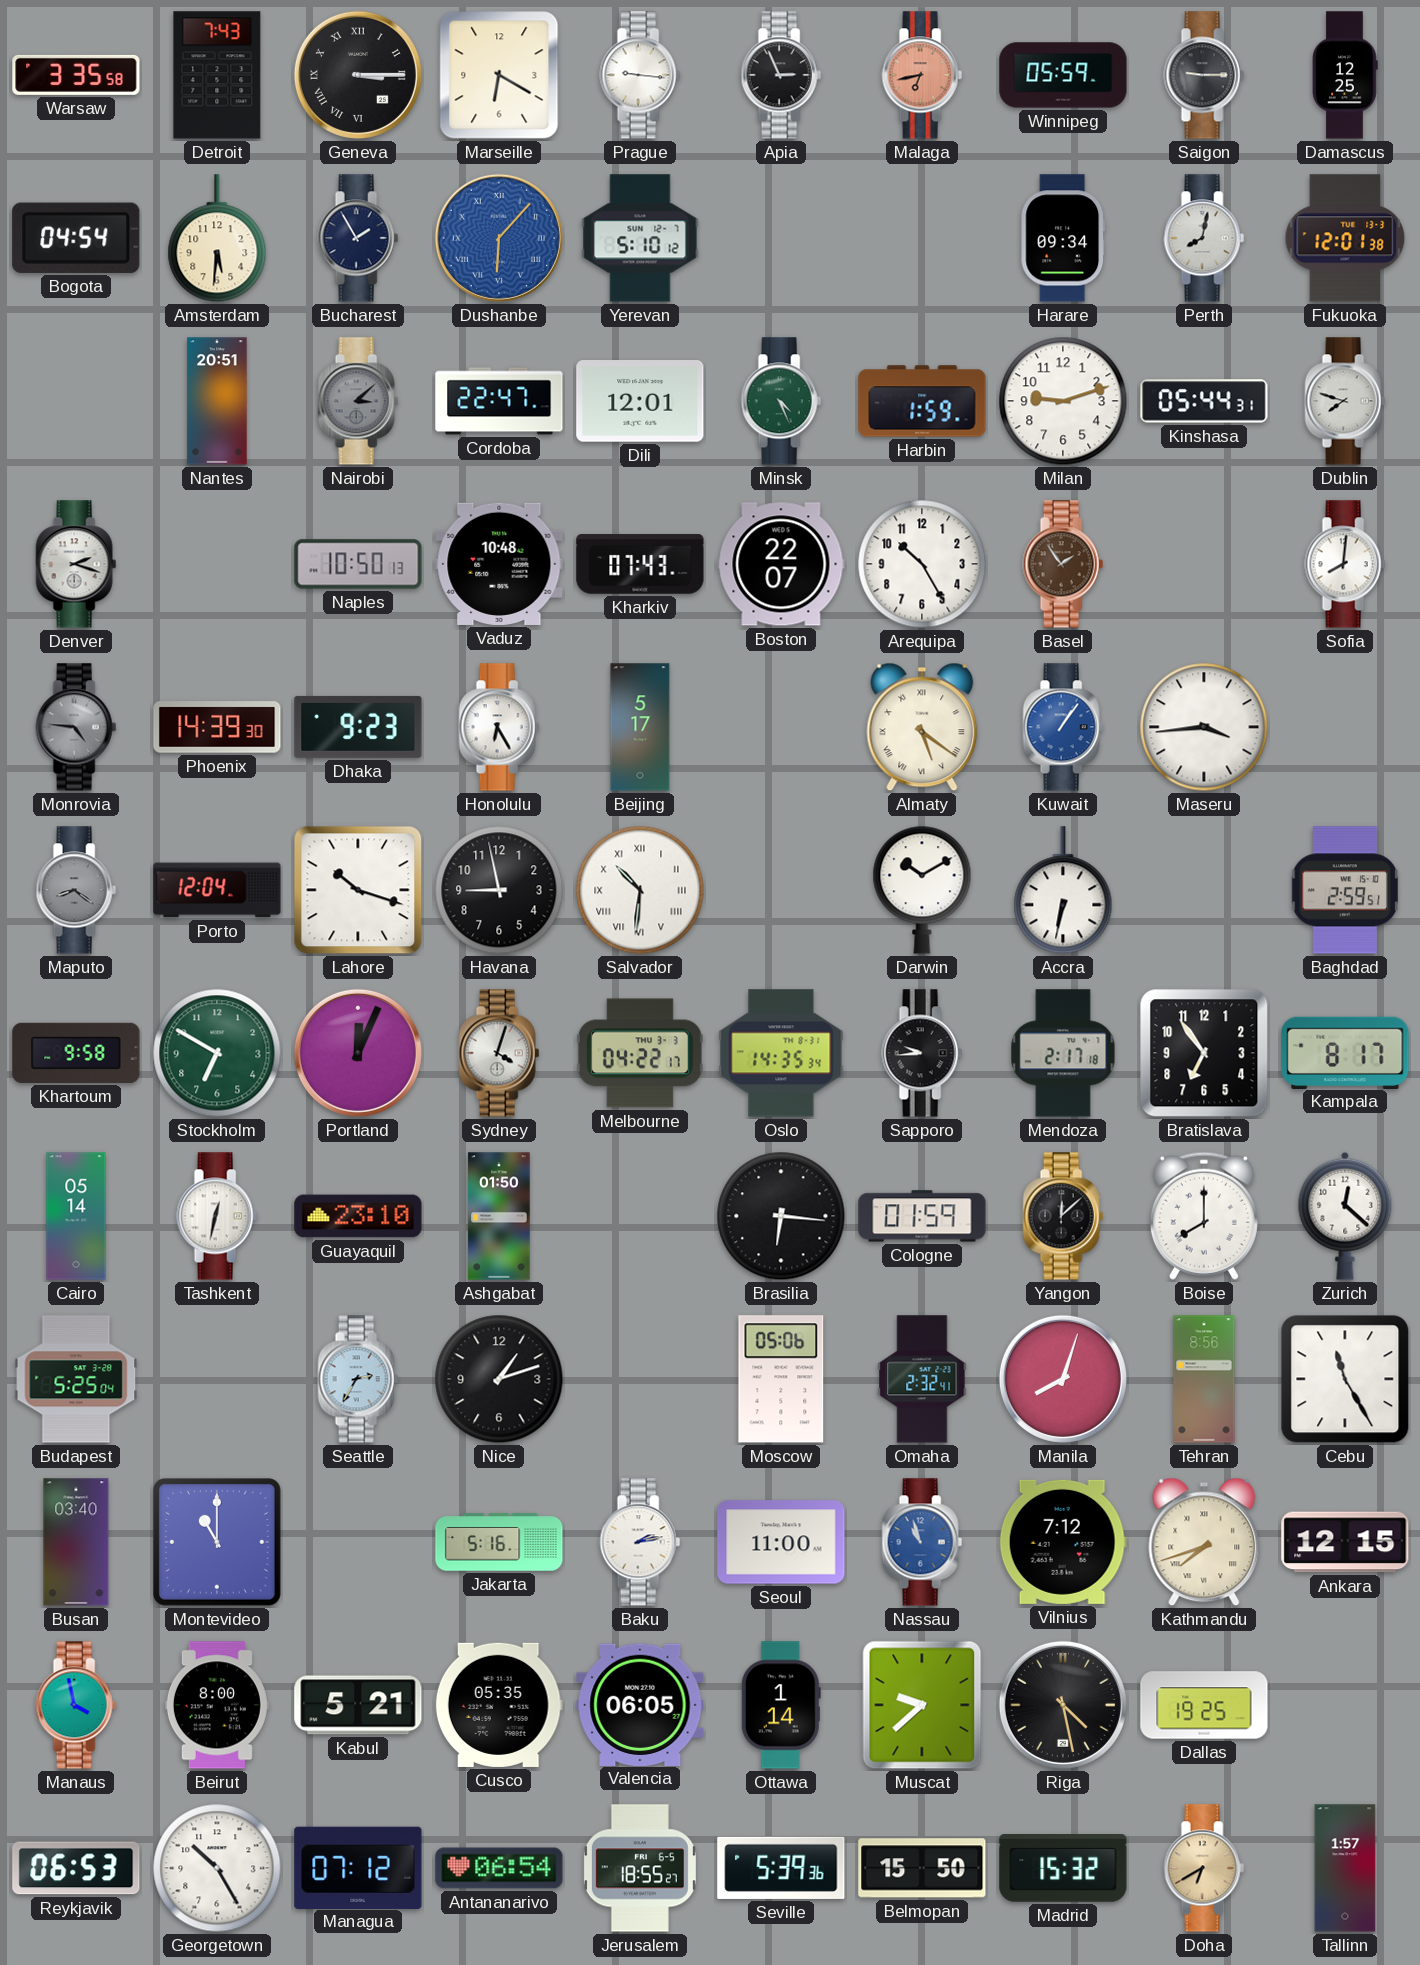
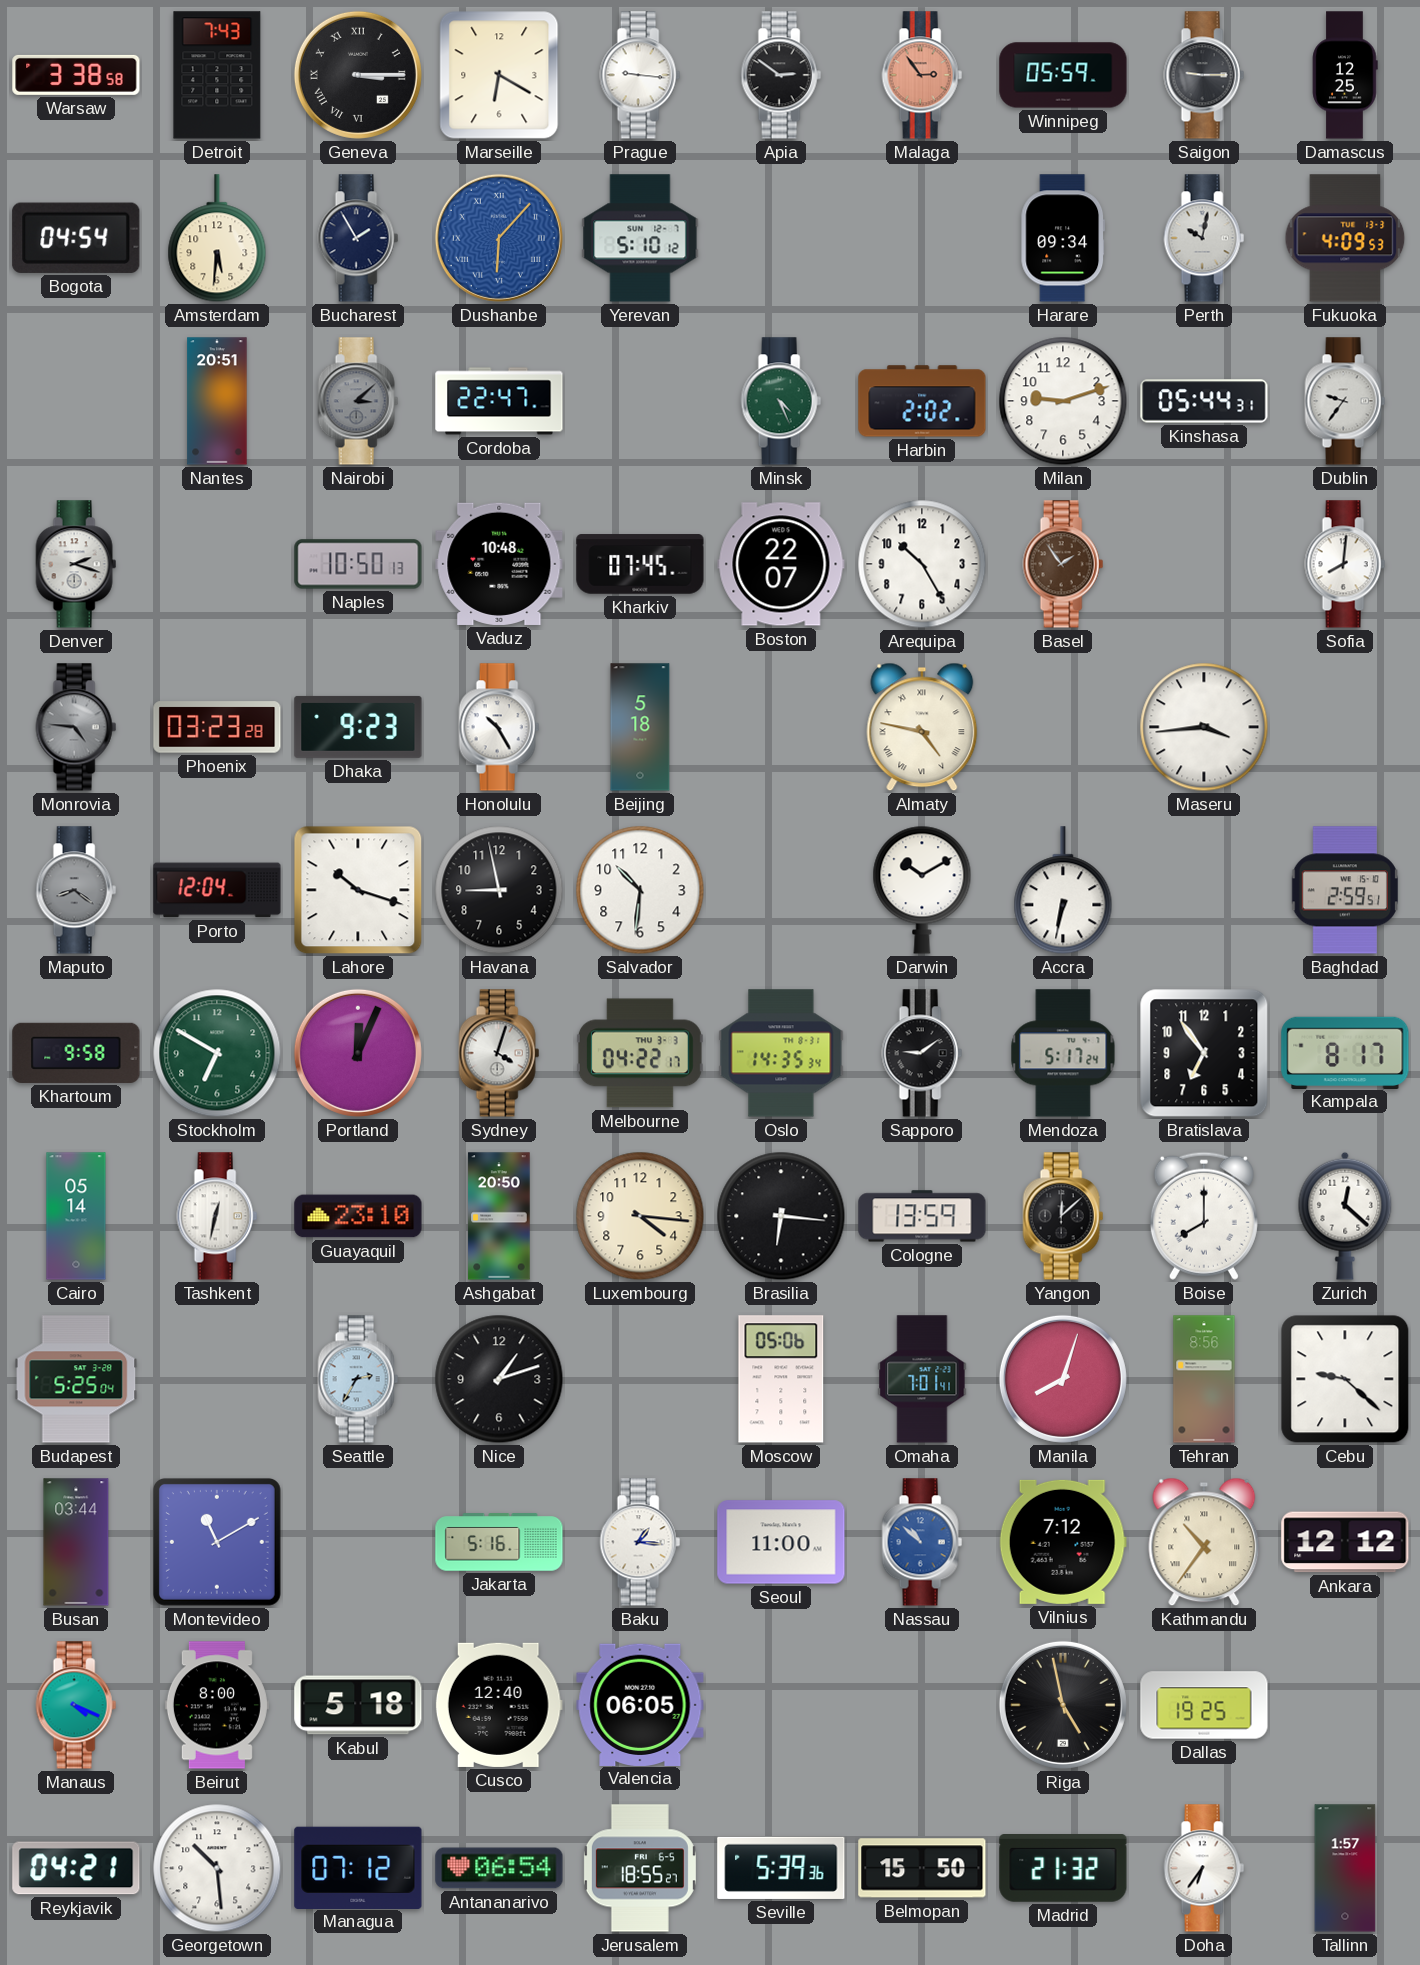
Warsaw: 3:35 -> 3:38
Apia: 2:56 -> 2:51
Malaga: 6:43 -> 2:54
Perth: 8:02 -> 10:02
Fukuoka: 12:01 -> 4:09
Dili: 12:01 -> none
Harbin: 1:59 -> 2:02
Dublin: 7:48 -> 9:36
Kharkiv: 07:43 -> 07:45
Phoenix: 14:39 -> 03:23
Honolulu: 6:25 -> 10:25
Beijing: 5:17 -> 5:18
Almaty: 5:21 -> 4:47
Kuwait: 1:06 -> none
Salvador numerals: Roman -> Arabic
Sapporo: 9:44 -> 9:09
Mendoza: 2:17 -> 5:17
Ashgabat: 01:50 -> 20:50
Luxembourg: none -> 4:16
Cologne: 01:59 -> 13:59
Omaha: 2:32 -> 7:01
Cebu: 11:25 -> 9:22
Busan: 03:40 -> 03:44
Montevideo: 11:00 -> 11:10
Baku: 2:13 -> 1:16
Nassau: 10:57 -> 10:52
Kathmandu: 7:42 -> 10:36
Ankara: 12:15 -> 12:12
Manaus: 3:58 -> 4:19
Kabul: 5:21 -> 5:18
Cusco: 05:35 -> 12:40
Ottawa: 1:14 -> none
Muscat: 9:38 -> none
Riga: 4:28 -> 4:58
Reykjavik: 06:53 -> 04:21
Georgetown: 10:25 -> 10:29
Madrid: 15:32 -> 21:32
Doha: 6:40 -> 6:36
Doha dial: champagne -> white
